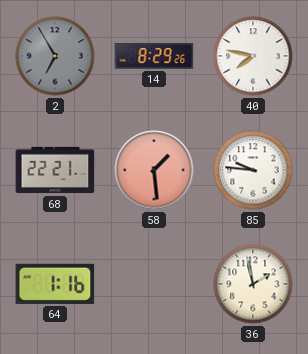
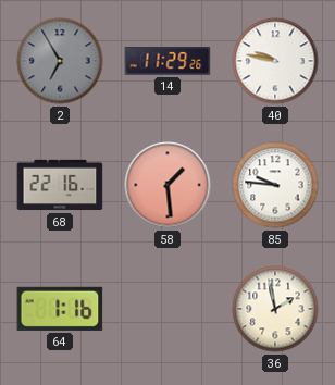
14: 8:29 -> 11:29
40: 7:47 -> 9:47
68: 22:21 -> 22:16
